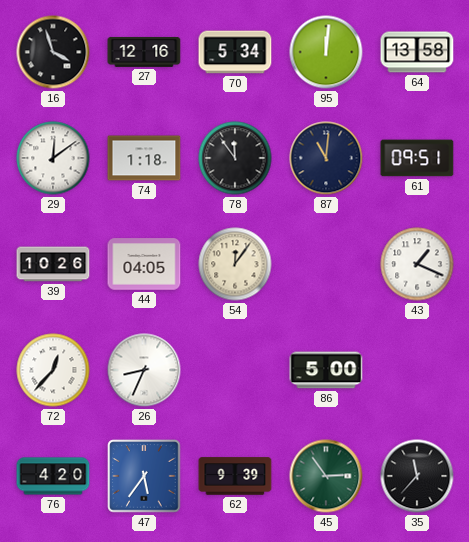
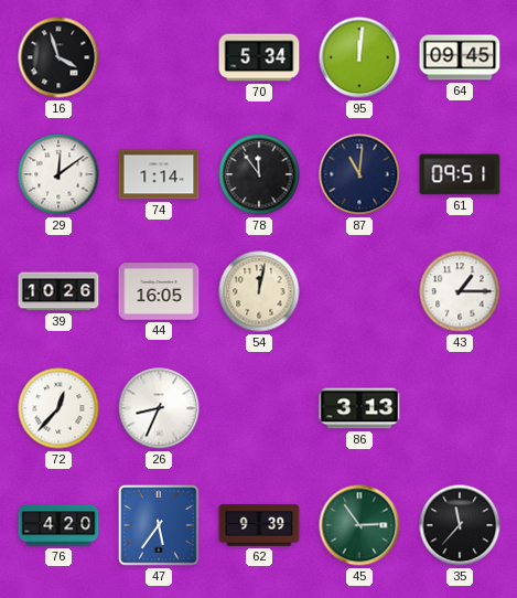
27: 12:16 -> none
64: 13:58 -> 09:45
74: 1:18 -> 1:14
44: 04:05 -> 16:05
54: 12:06 -> 12:02
43: 1:19 -> 1:15
86: 5:00 -> 3:13
